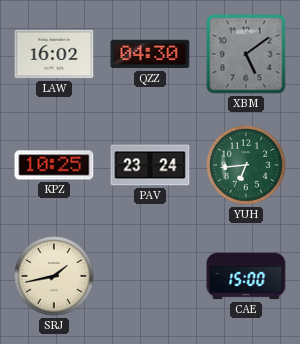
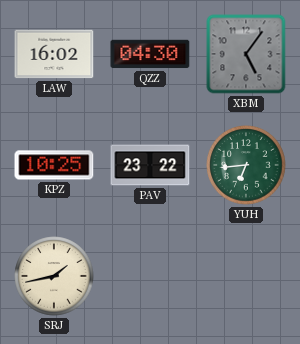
XBM: 5:09 -> 5:06
PAV: 23:24 -> 23:22
CAE: 15:00 -> none
